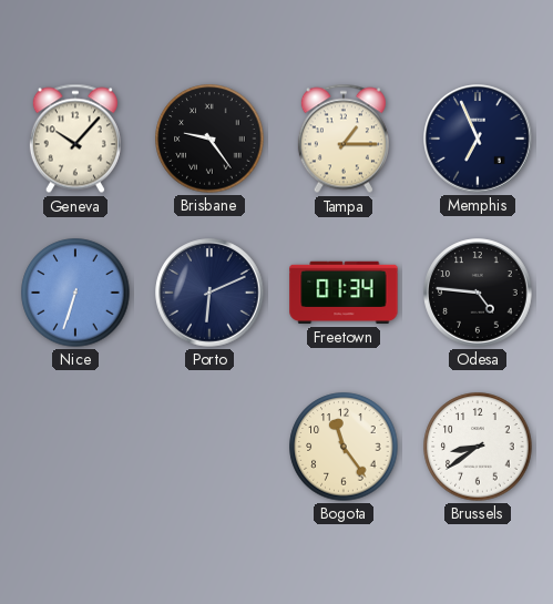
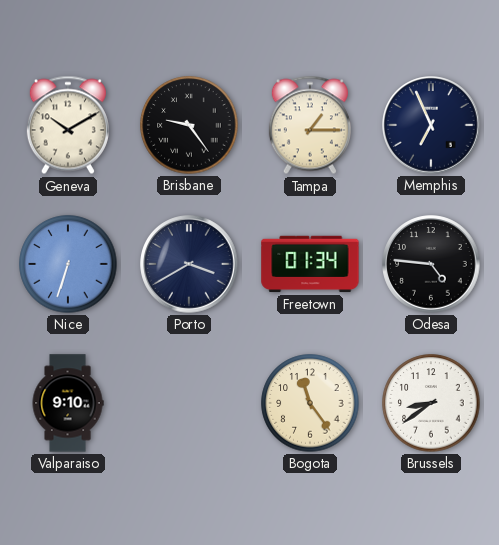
Geneva: 10:07 -> 10:10
Porto: 6:11 -> 3:40
Valparaiso: none -> 9:10
